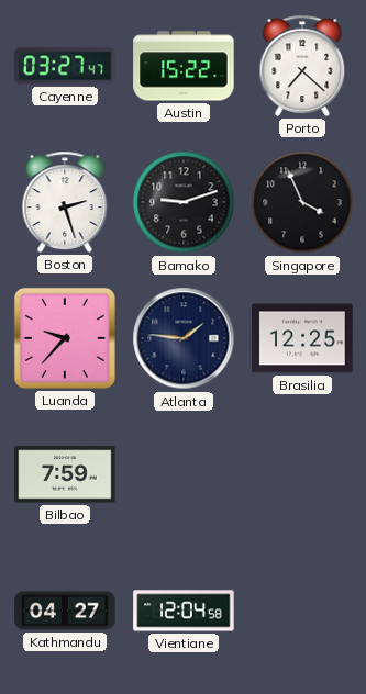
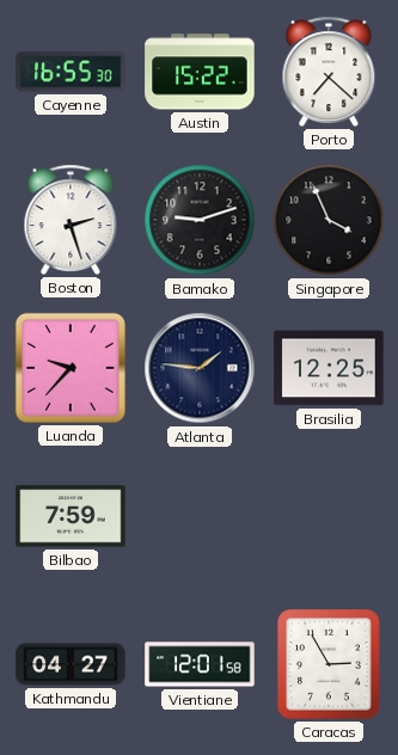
Cayenne: 03:27 -> 16:55
Vientiane: 12:04 -> 12:01
Caracas: none -> 2:55
